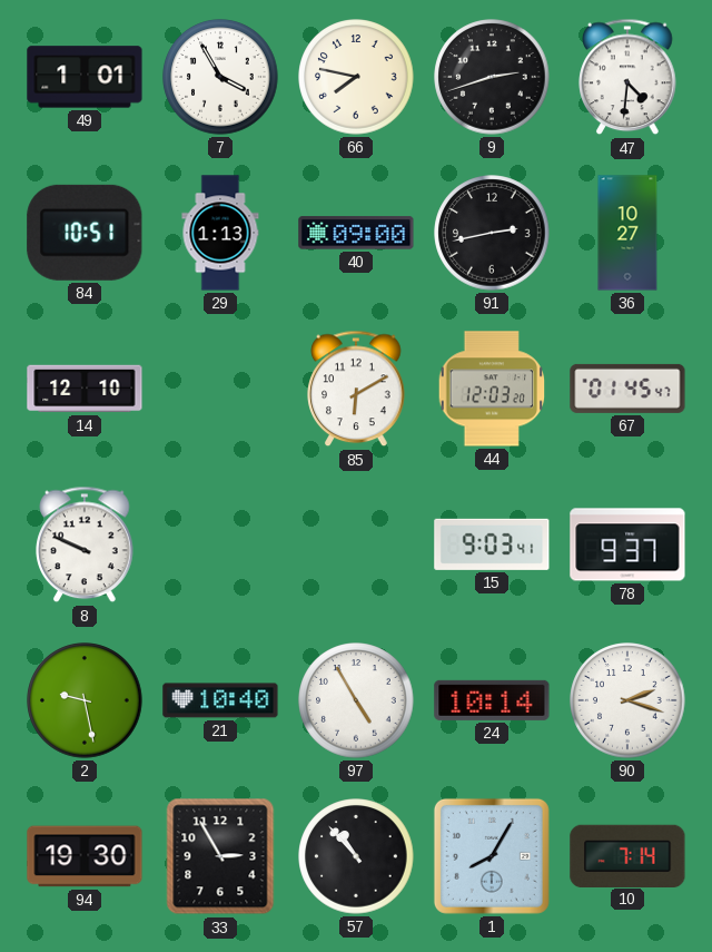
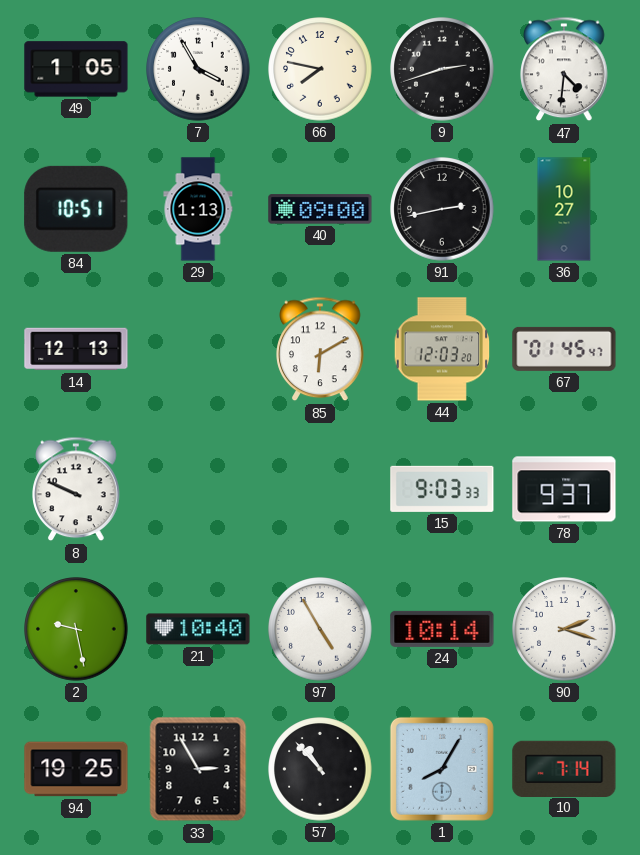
49: 1:01 -> 1:05
14: 12:10 -> 12:13
15: 9:03:41 -> 9:03:33
94: 19:30 -> 19:25
